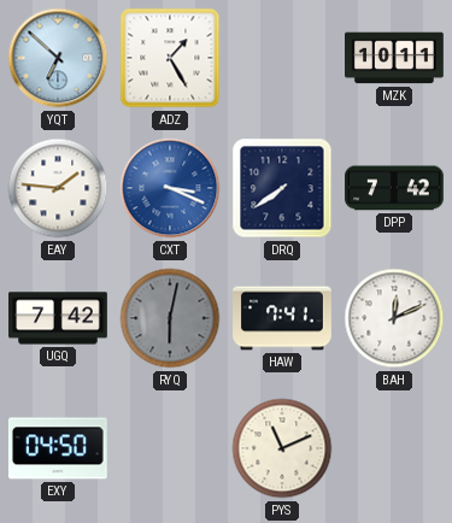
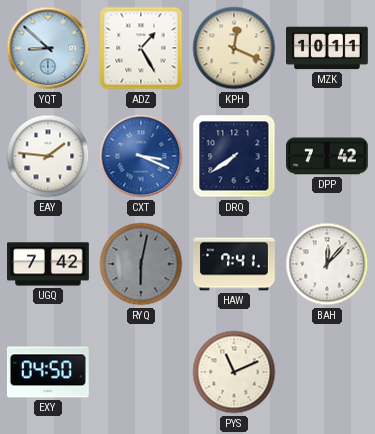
YQT: 6:52 -> 8:52
KPH: none -> 12:19
BAH: 12:11 -> 12:07
